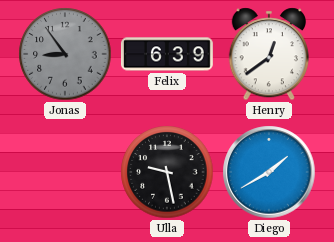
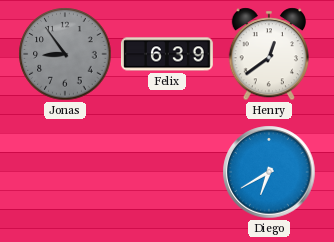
Ulla: 9:28 -> none
Diego: 1:40 -> 6:40
